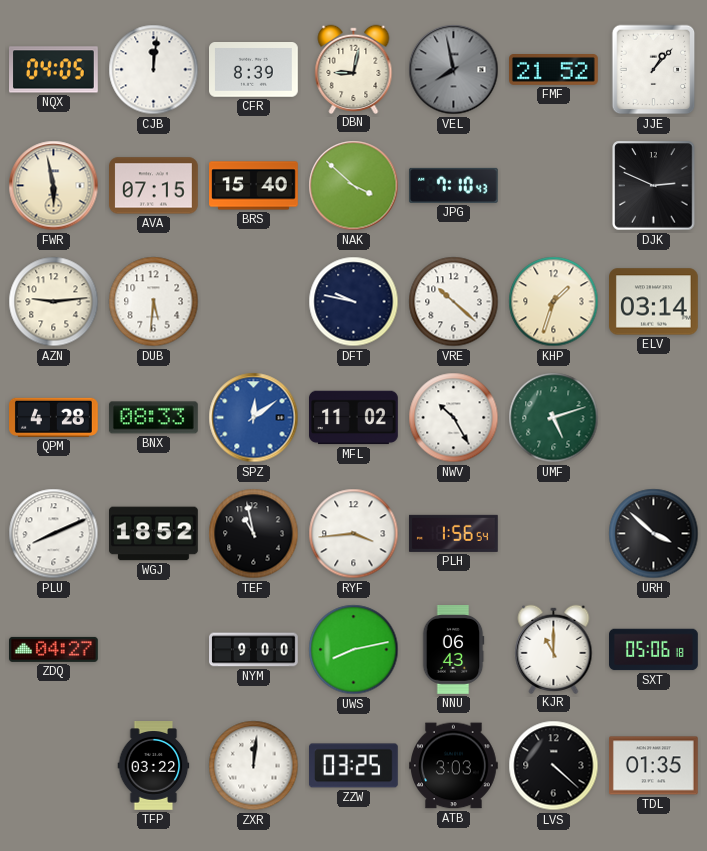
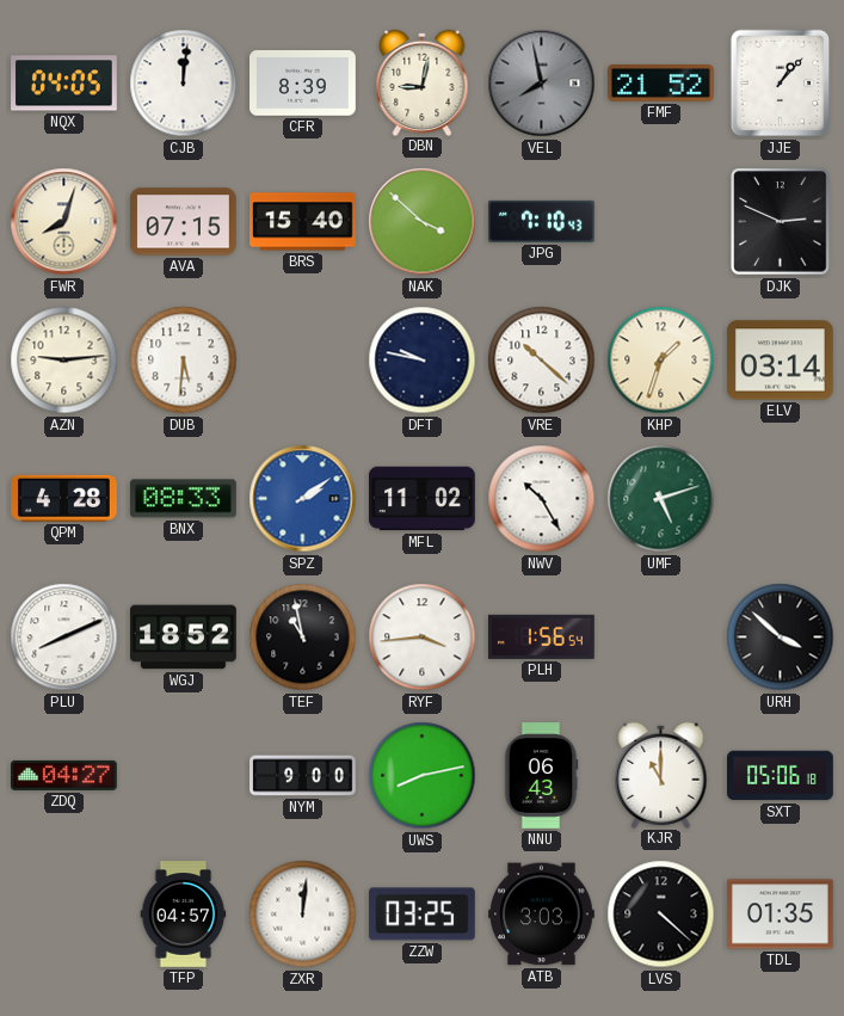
FWR: 5:58 -> 8:03
SPZ: 12:09 -> 2:09
TFP: 03:22 -> 04:57
